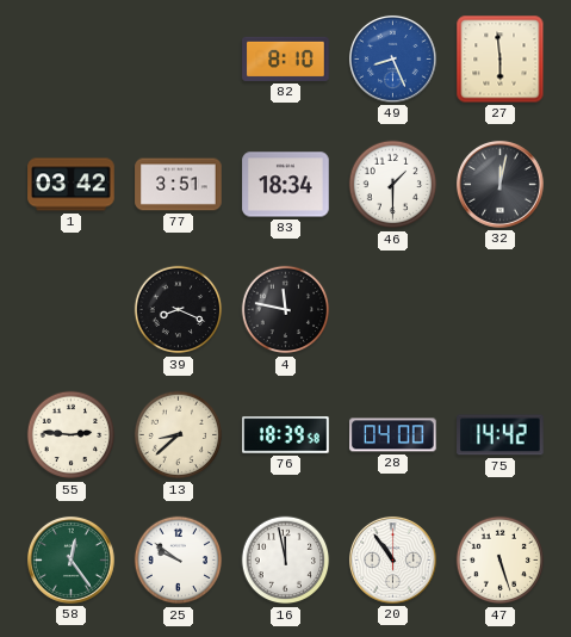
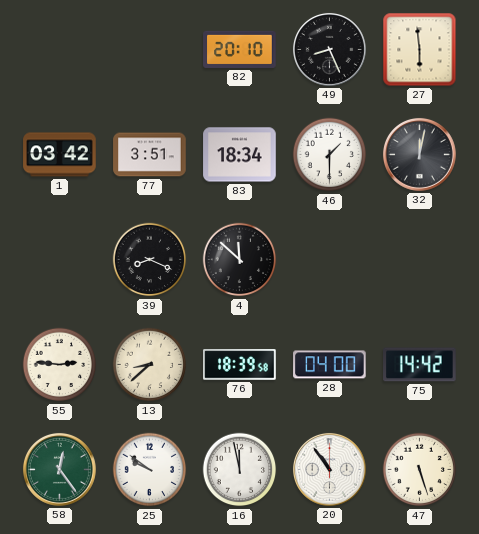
82: 8:10 -> 20:10
49 dial: blue -> black
4: 11:47 -> 11:52
